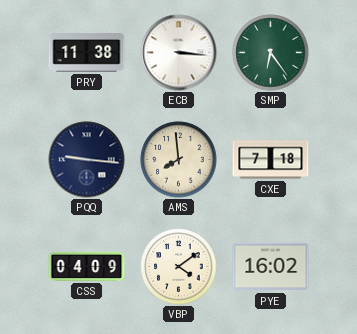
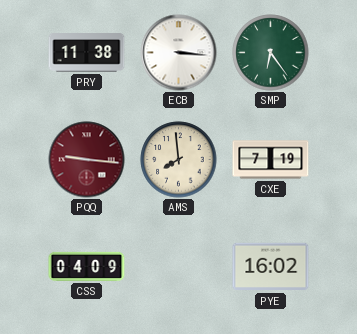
PQQ dial: navy -> burgundy
CXE: 7:18 -> 7:19
VBP: 4:09 -> none
